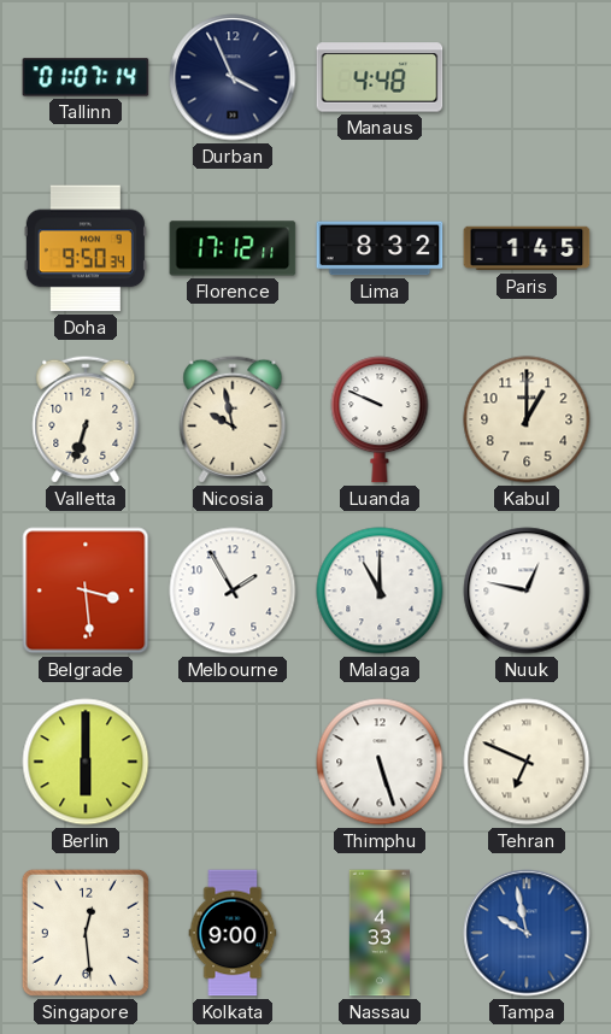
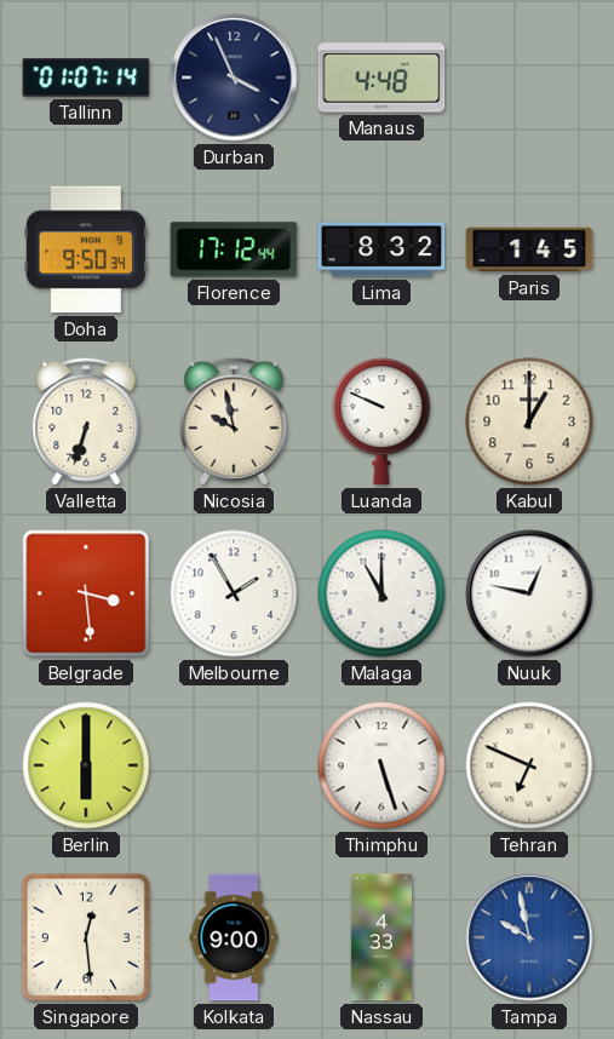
Florence: 17:12:11 -> 17:12:44
